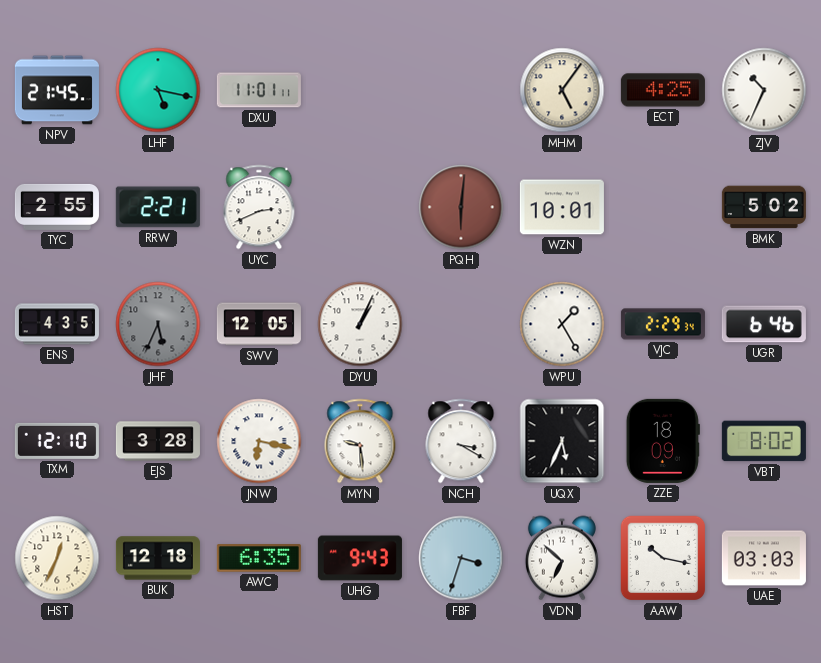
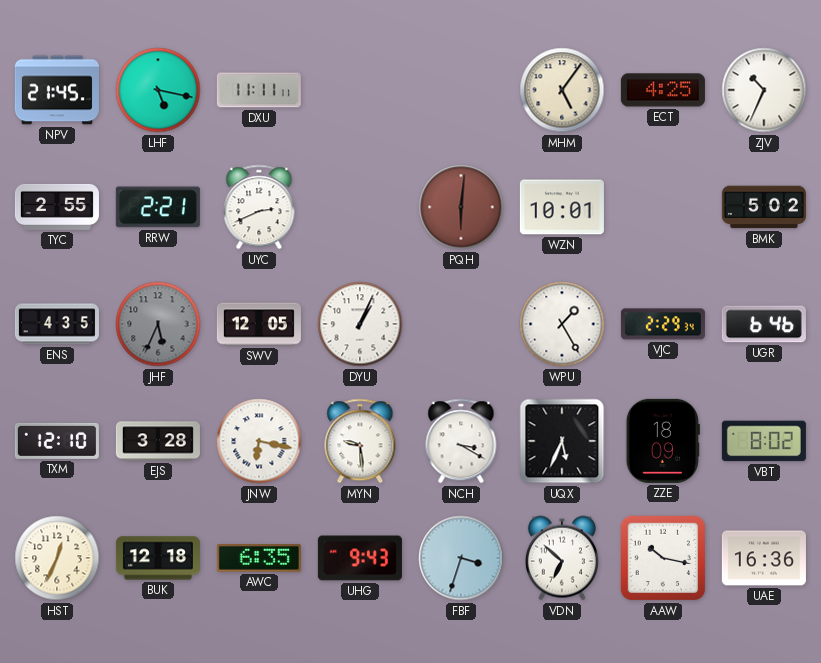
DXU: 11:01 -> 11:11
UAE: 03:03 -> 16:36
